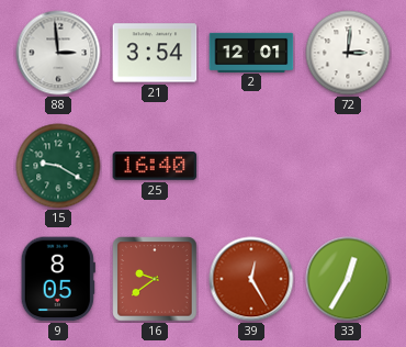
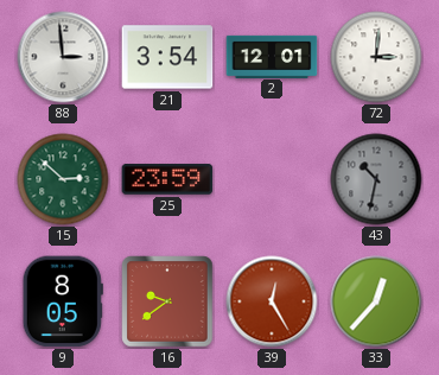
15: 9:20 -> 2:52
25: 16:40 -> 23:59
43: none -> 10:32
33: 12:35 -> 12:37
